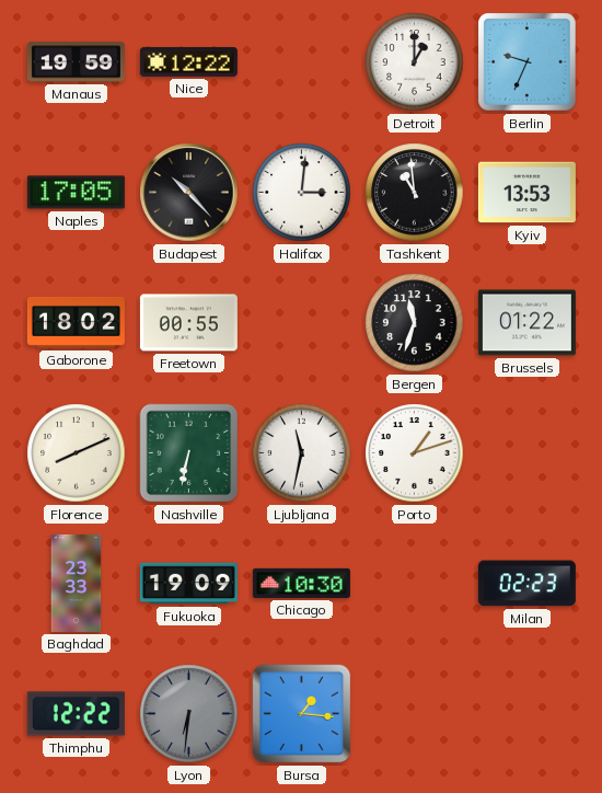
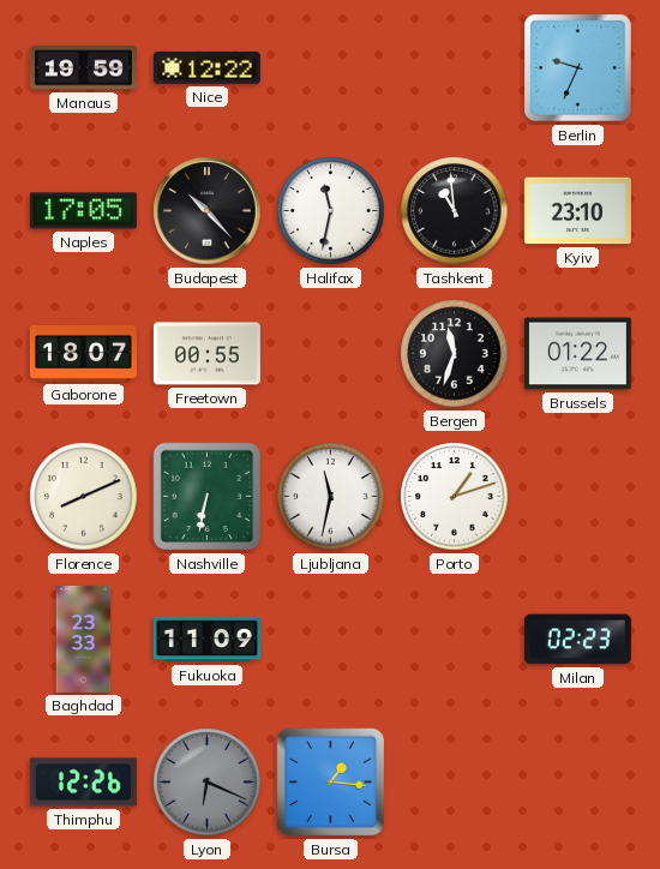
Detroit: 1:00 -> none
Halifax: 3:01 -> 11:32
Kyiv: 13:53 -> 23:10
Gaborone: 18:02 -> 18:07
Fukuoka: 19:09 -> 11:09
Chicago: 10:30 -> none
Thimphu: 12:22 -> 12:26
Lyon: 6:31 -> 6:19
